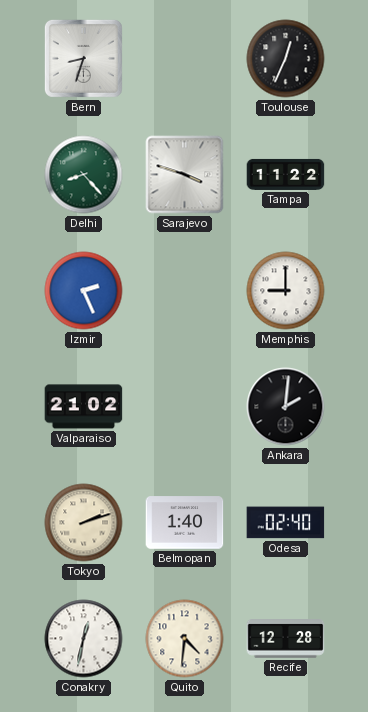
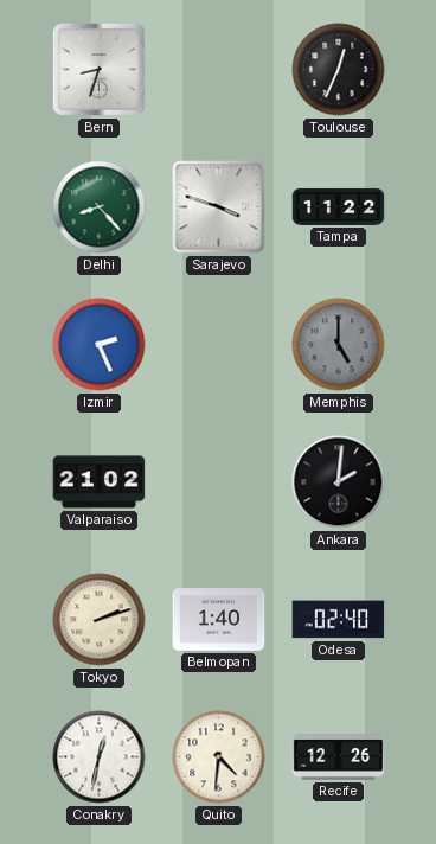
Memphis: 9:00 -> 5:00
Memphis dial: white -> grey
Recife: 12:28 -> 12:26
